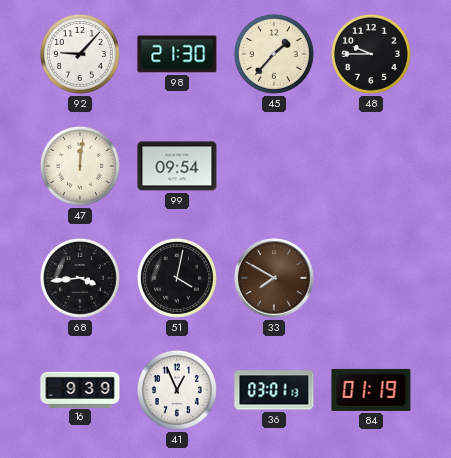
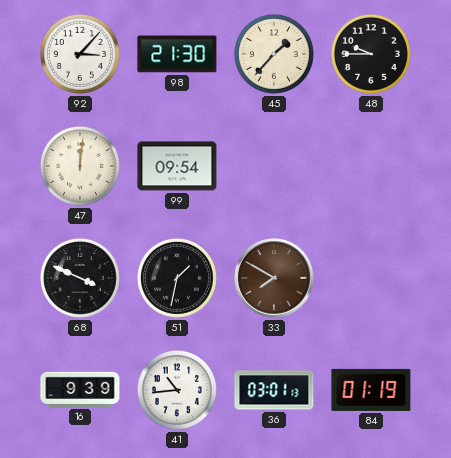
92: 9:07 -> 3:07
68: 3:44 -> 3:49
51: 4:02 -> 1:32
41: 12:56 -> 10:44
